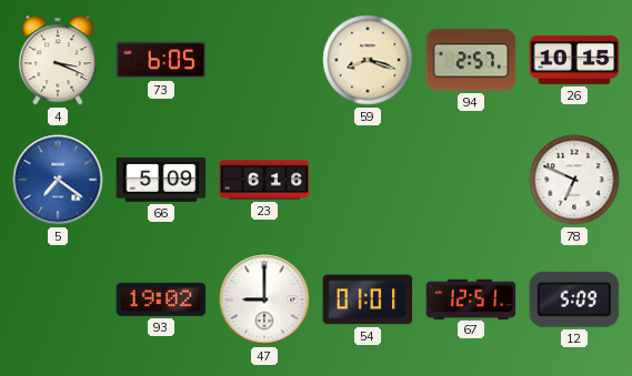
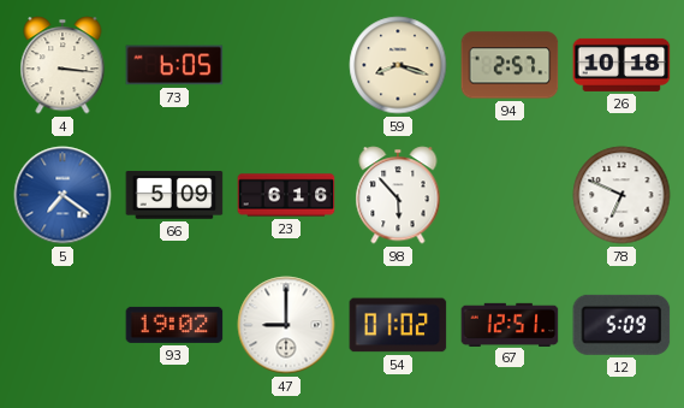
4: 3:19 -> 3:16
26: 10:15 -> 10:18
98: none -> 5:53
54: 01:01 -> 01:02
